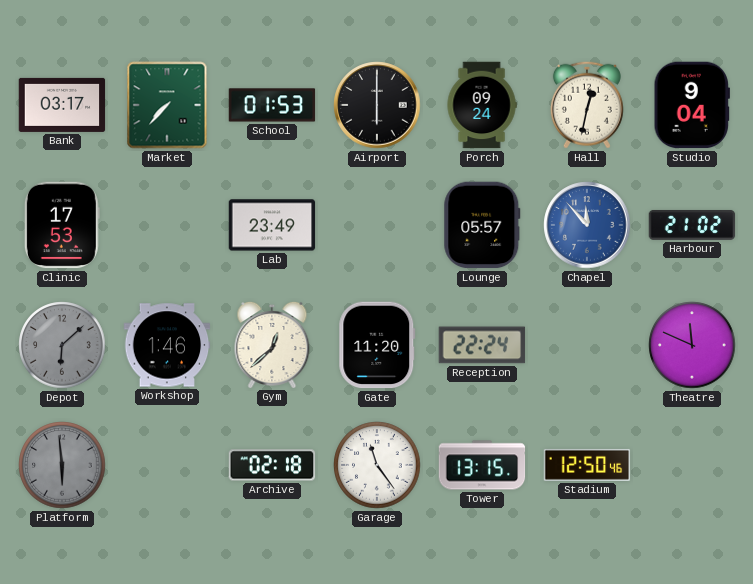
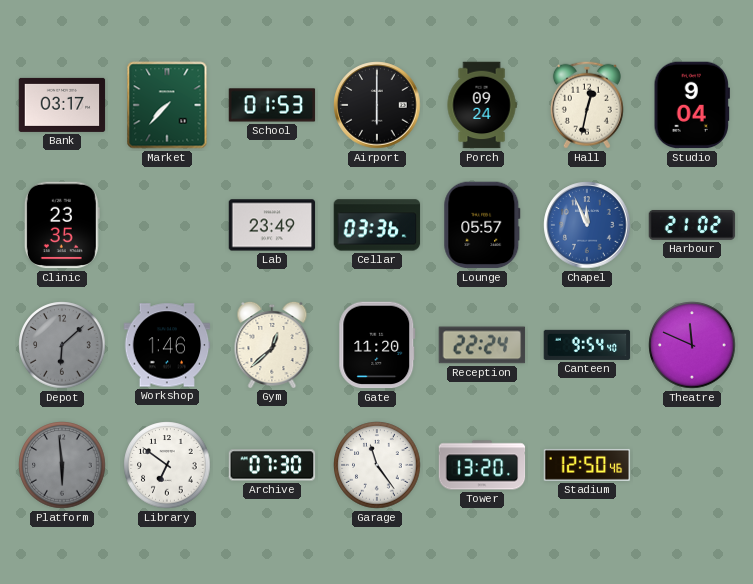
Clinic: 17:53 -> 23:35
Cellar: none -> 03:36
Chapel: 11:53 -> 11:56
Canteen: none -> 9:54
Library: none -> 6:51
Archive: 02:18 -> 07:30
Tower: 13:15 -> 13:20
